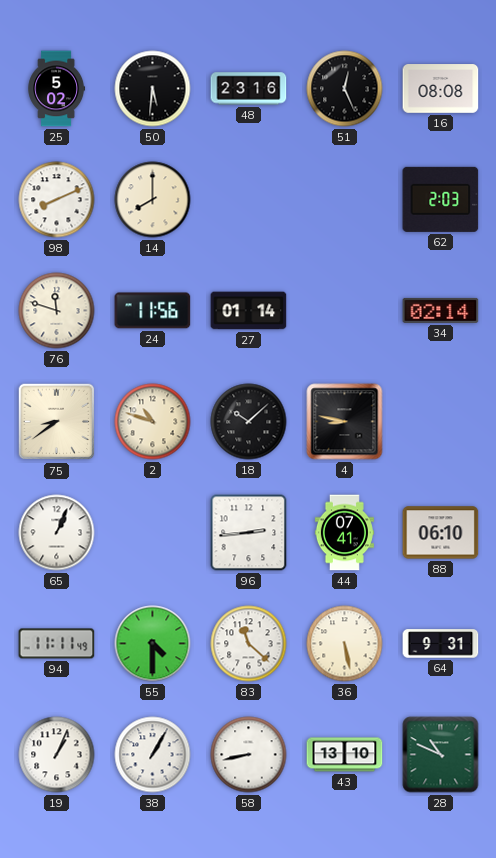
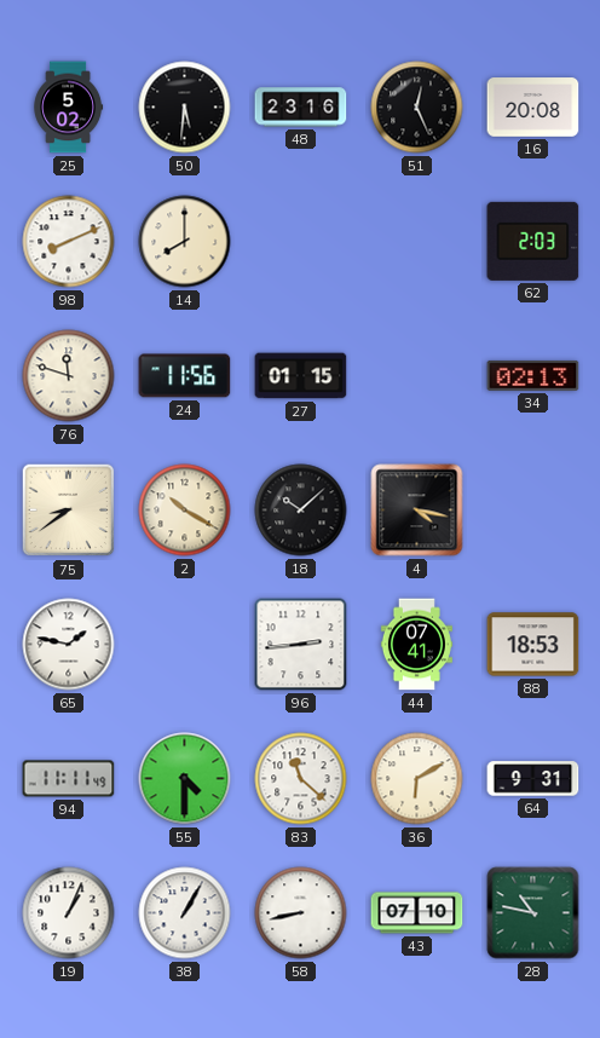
16: 08:08 -> 20:08
27: 01:14 -> 01:15
34: 02:14 -> 02:13
2: 10:48 -> 10:20
4: 8:47 -> 4:17
65: 1:04 -> 1:47
88: 06:10 -> 18:53
36: 5:28 -> 6:10
43: 13:10 -> 07:10
28: 10:49 -> 10:47
